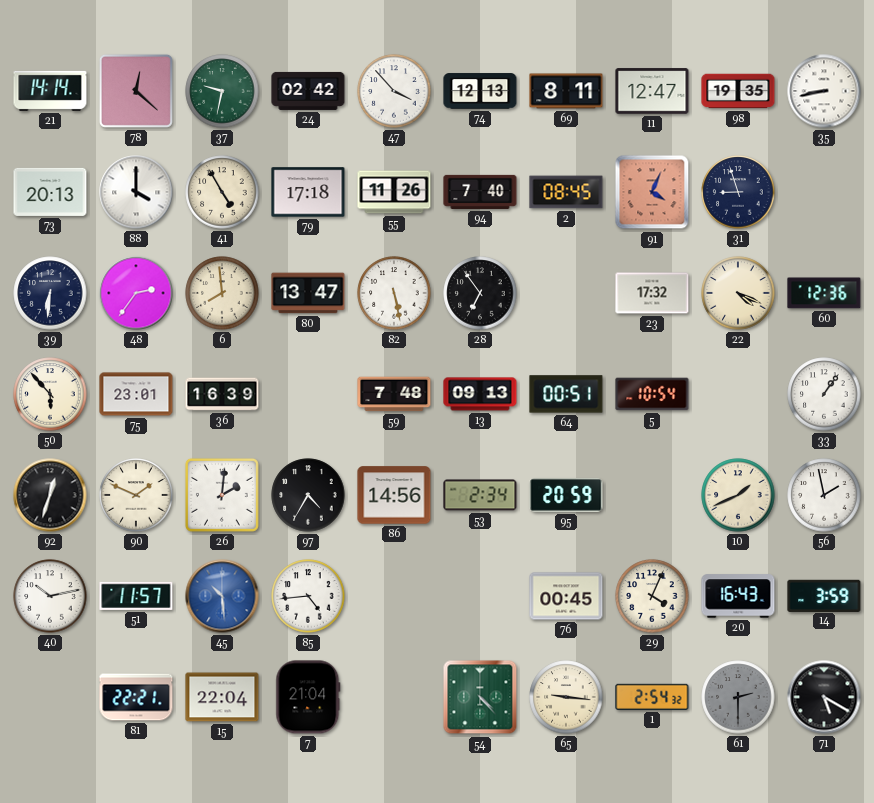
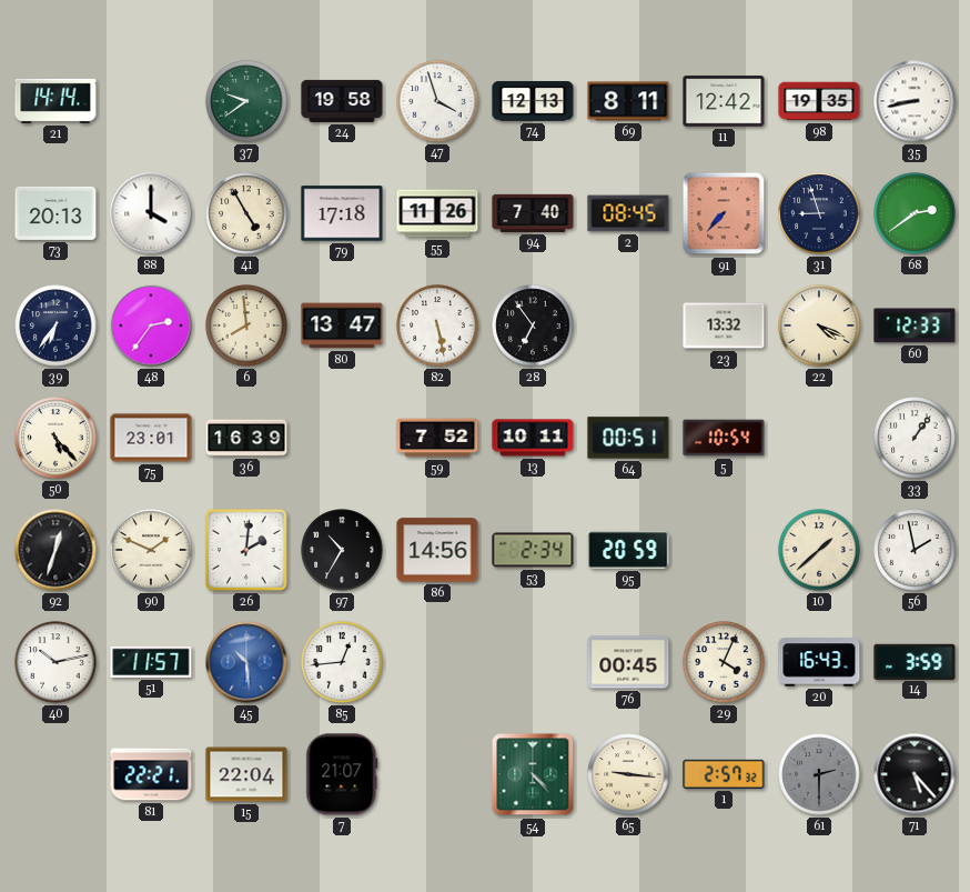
78: 12:22 -> none
37: 9:32 -> 9:39
24: 02:42 -> 19:58
47: 3:53 -> 3:57
11: 12:47 -> 12:42
91: 4:04 -> 7:37
68: none -> 2:39
39: 6:31 -> 6:36
23: 17:32 -> 13:32
60: 12:36 -> 12:33
50: 5:53 -> 5:23
59: 7:48 -> 7:52
13: 09:13 -> 10:11
97: 4:35 -> 10:35
10: 1:41 -> 1:38
85: 4:44 -> 12:44
7: 21:04 -> 21:07
1: 2:54 -> 2:57
71: 5:20 -> 5:23
